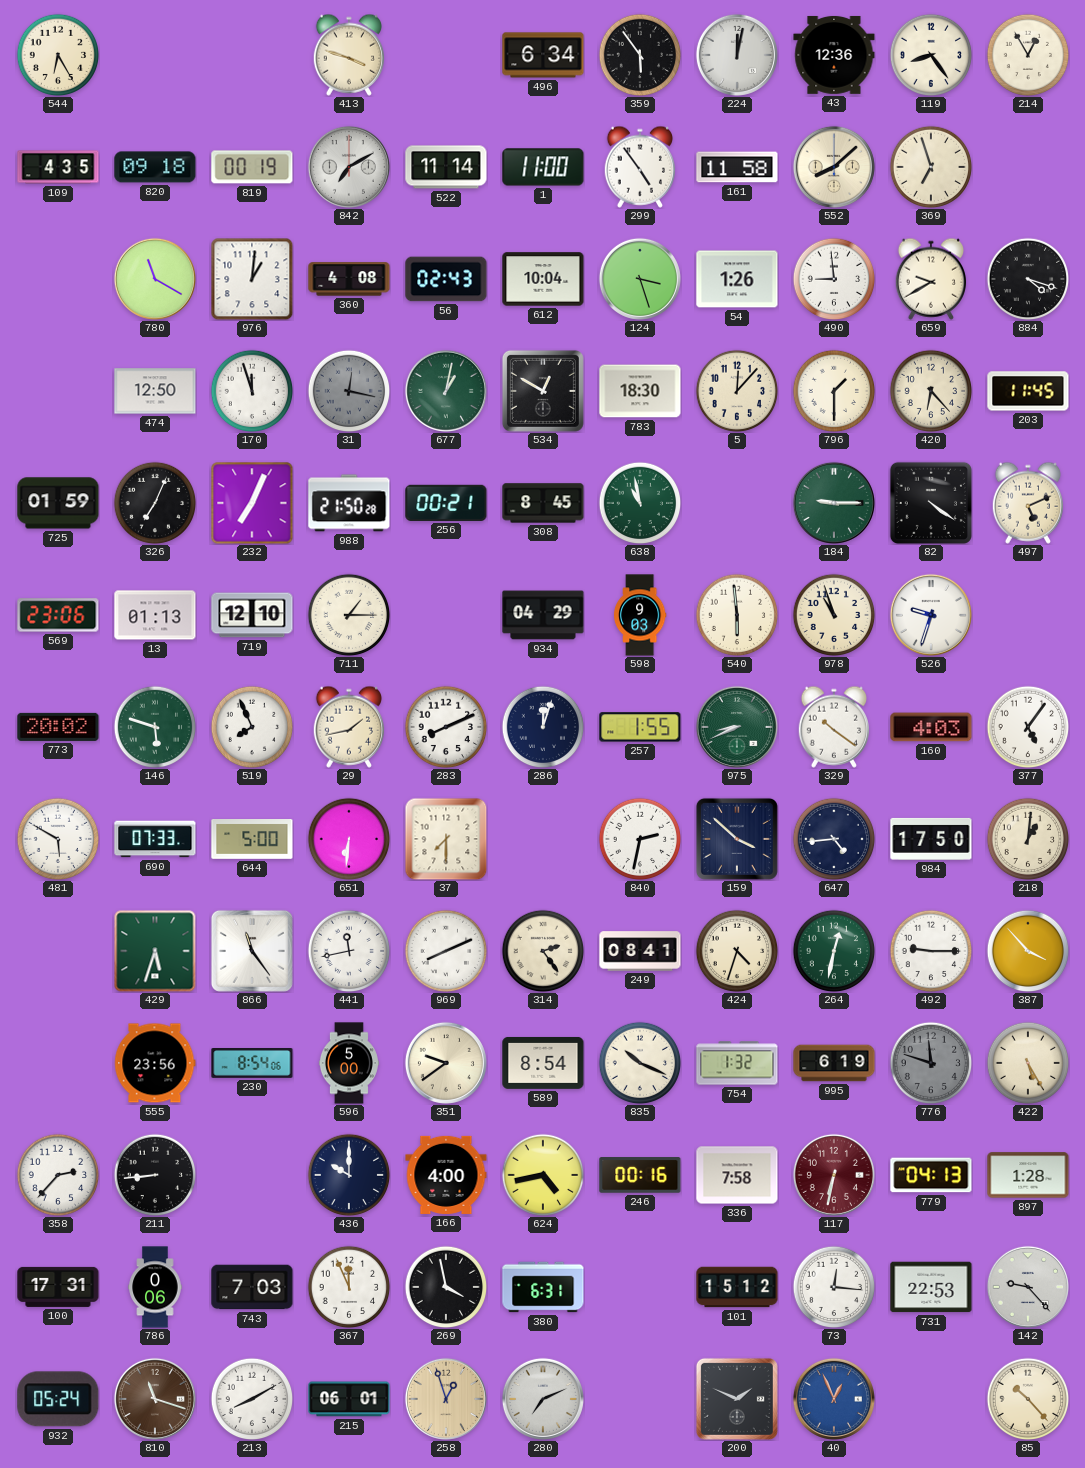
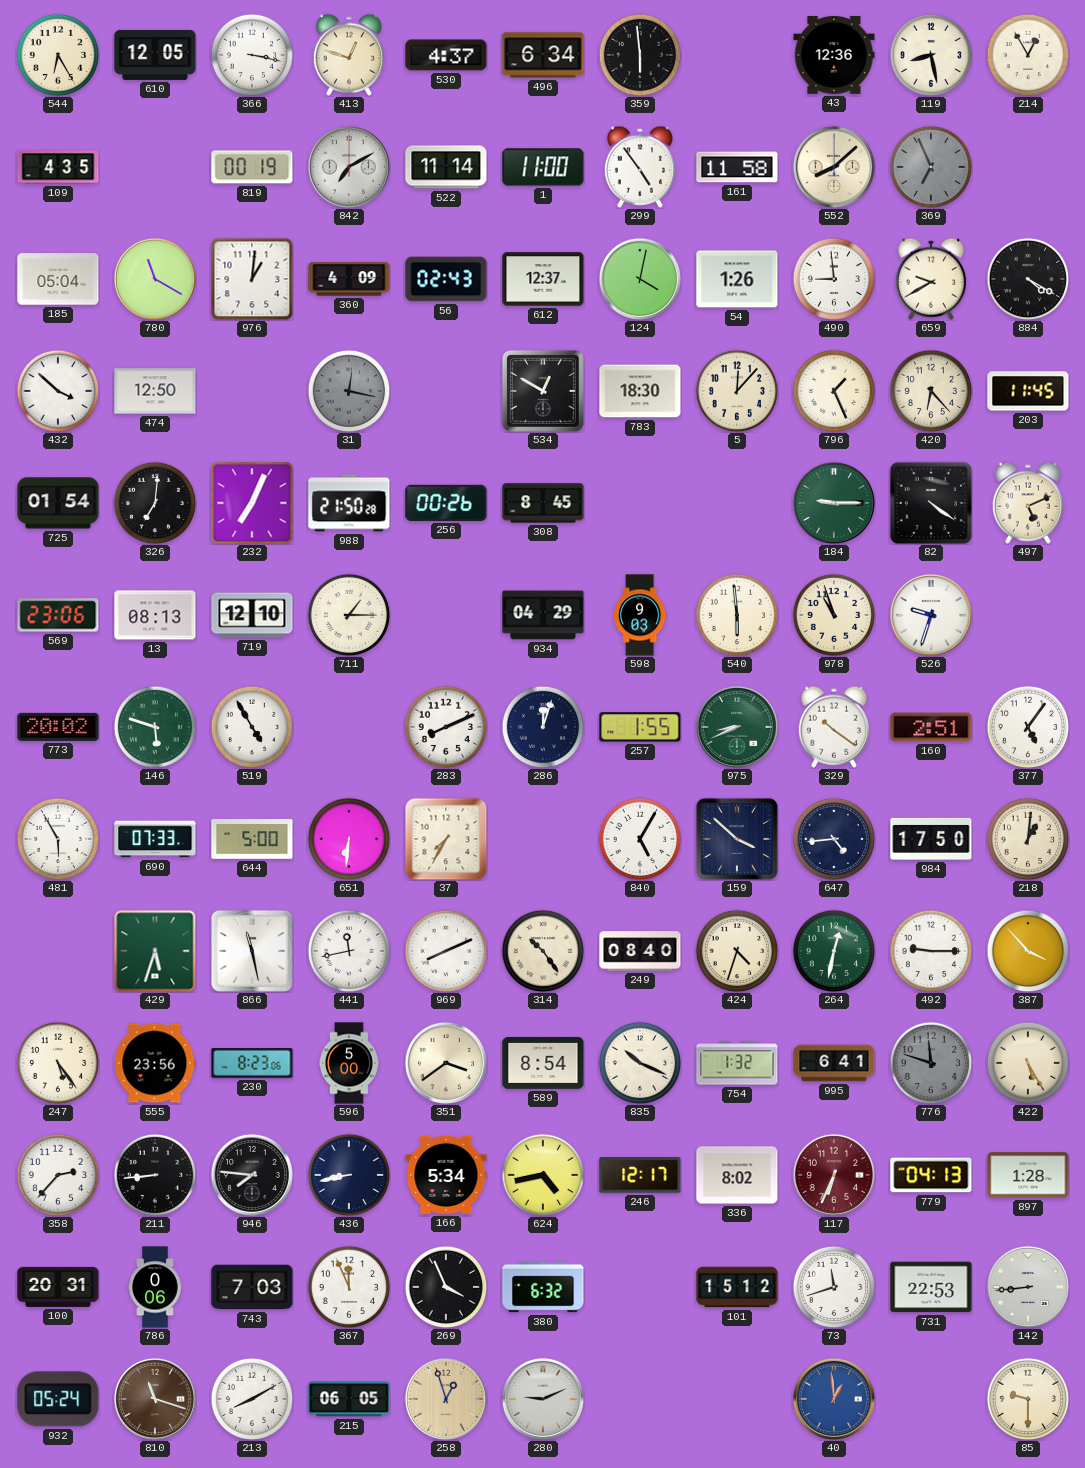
610: none -> 12:05
366: none -> 3:17
413: 3:48 -> 12:48
530: none -> 4:37
359: 5:54 -> 5:59
224: 12:02 -> none
119: 8:24 -> 8:28
820: 09:18 -> none
369: 6:57 -> 6:56
369 dial: cream -> grey
185: none -> 05:04
360: 4:08 -> 4:09
612: 10:04 -> 12:37
124: 3:27 -> 4:02
884: 4:18 -> 4:20
432: none -> 3:52
170: 11:57 -> none
677: 1:02 -> none
796: 1:30 -> 1:26
725: 01:59 -> 01:54
326: 7:04 -> 7:01
256: 00:21 -> 00:26
638: 10:58 -> none
13: 01:13 -> 08:13
519: 7:56 -> 4:55
29: 1:43 -> none
160: 4:03 -> 2:51
481: 5:50 -> 5:55
37: 7:30 -> 7:35
840: 2:32 -> 5:05
866: 11:24 -> 11:28
314: 2:24 -> 10:24
249: 08:41 -> 08:40
247: none -> 5:24
230: 8:54 -> 8:23
351: 9:39 -> 3:39
995: 6:19 -> 6:41
946: none -> 7:46
436: 10:00 -> 8:43
166: 4:00 -> 5:34
246: 00:16 -> 12:17
336: 7:58 -> 8:02
117: 6:32 -> 6:34
100: 17:31 -> 20:31
269: 3:58 -> 3:56
380: 6:31 -> 6:32
73: 12:16 -> 11:42
142: 9:23 -> 8:44
215: 06:01 -> 06:05
280: 7:11 -> 9:11
200: 1:49 -> none
40: 12:56 -> 12:59
85: 10:23 -> 9:30
